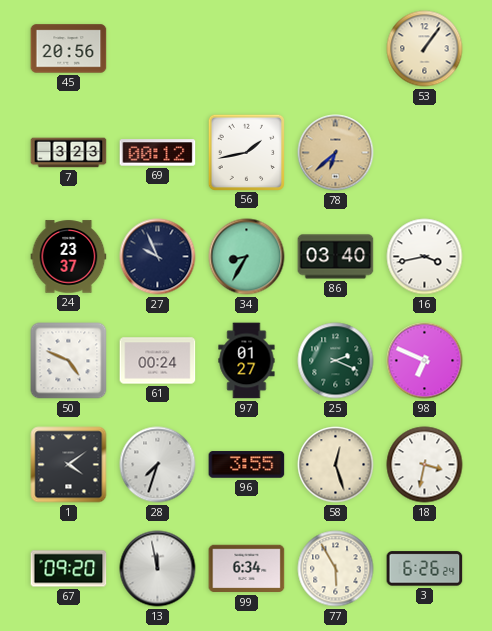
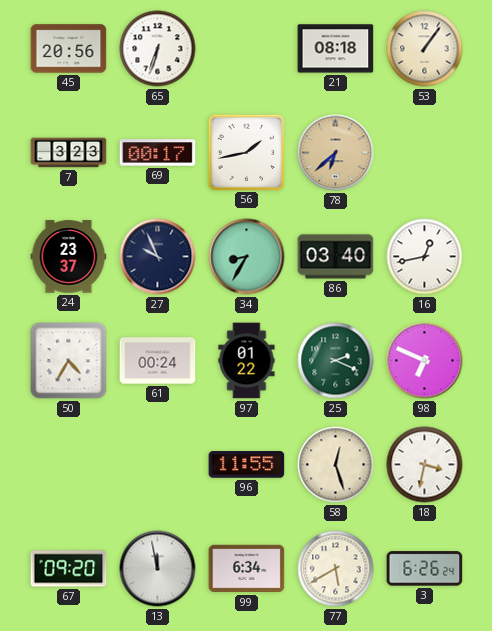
65: none -> 6:33
21: none -> 08:18
69: 00:12 -> 00:17
16: 3:43 -> 12:43
50: 4:49 -> 4:35
97: 01:27 -> 01:22
1: 4:09 -> none
28: 7:33 -> none
96: 3:55 -> 11:55
77: 5:55 -> 5:40
